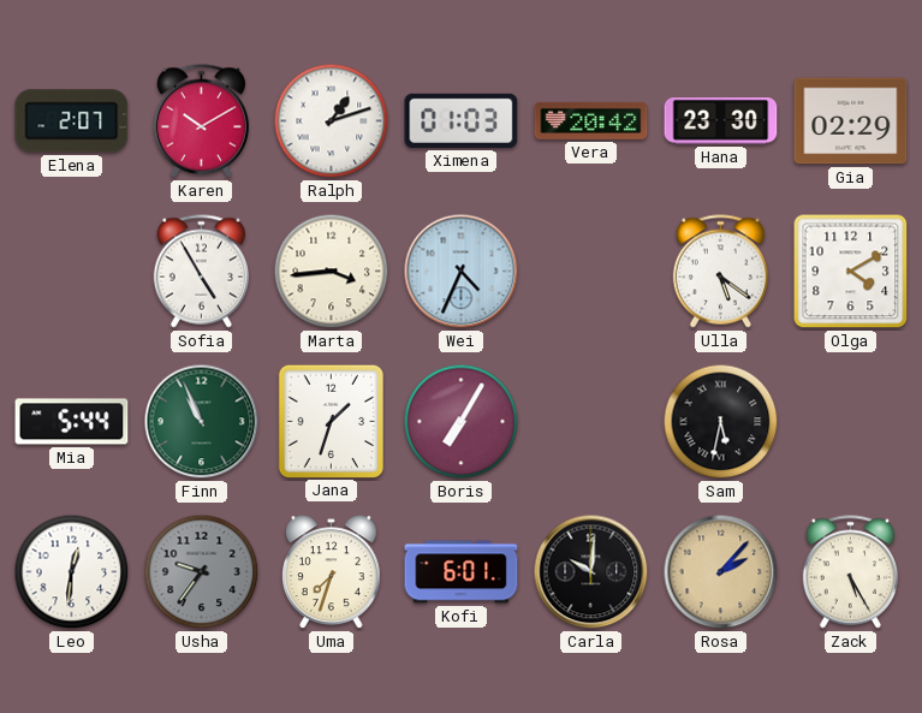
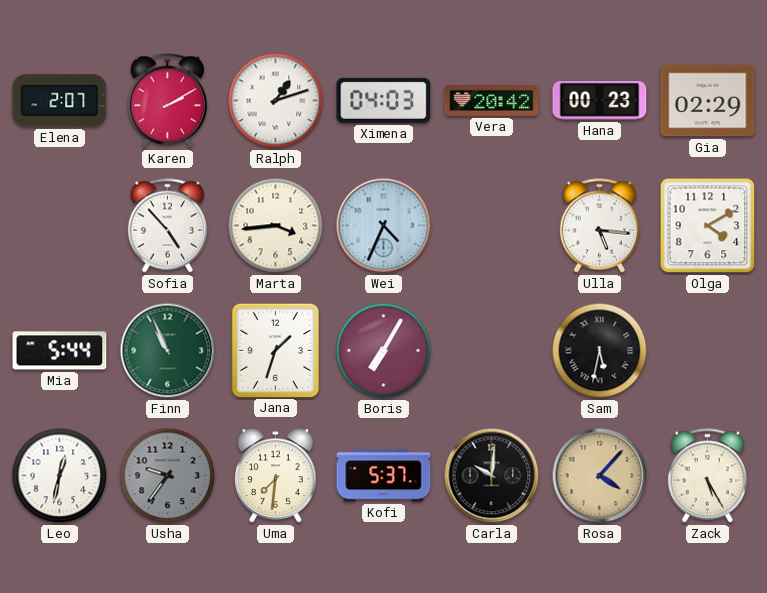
Karen: 10:10 -> 2:10
Ximena: 01:03 -> 04:03
Hana: 23:30 -> 00:23
Sofia: 4:55 -> 4:53
Ulla: 5:21 -> 5:16
Leo: 12:31 -> 12:32
Uma: 7:33 -> 7:31
Kofi: 6:01 -> 5:37
Rosa: 2:07 -> 4:07
